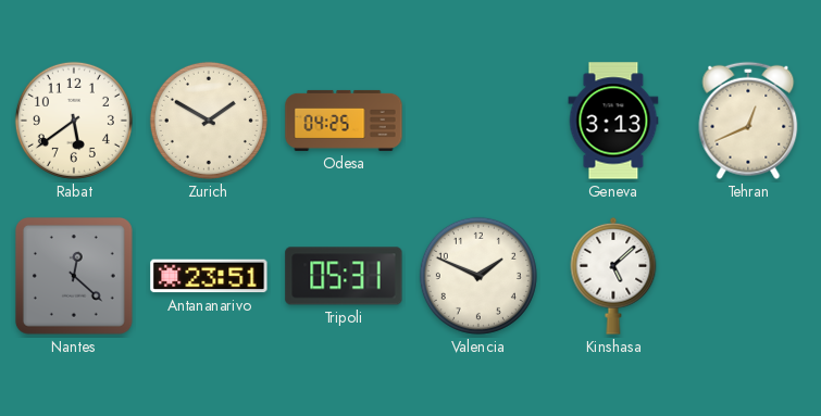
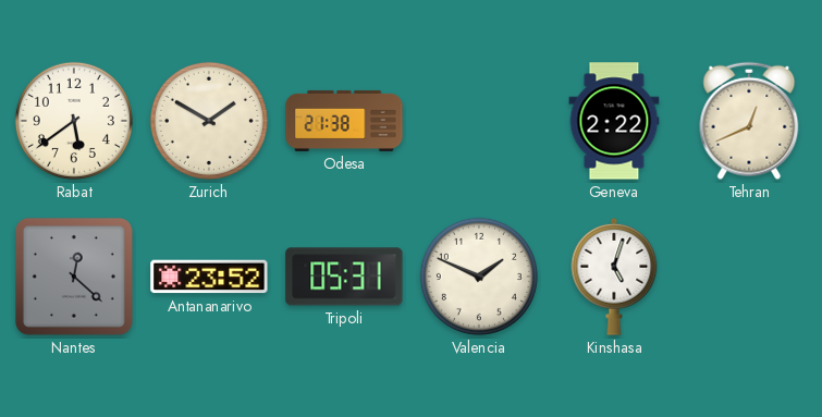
Odesa: 04:25 -> 21:38
Geneva: 3:13 -> 2:22
Antananarivo: 23:51 -> 23:52
Kinshasa: 5:08 -> 5:03
